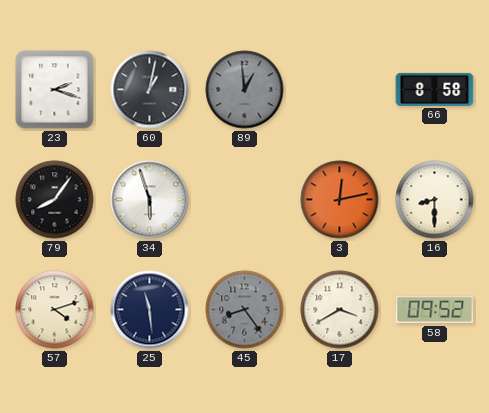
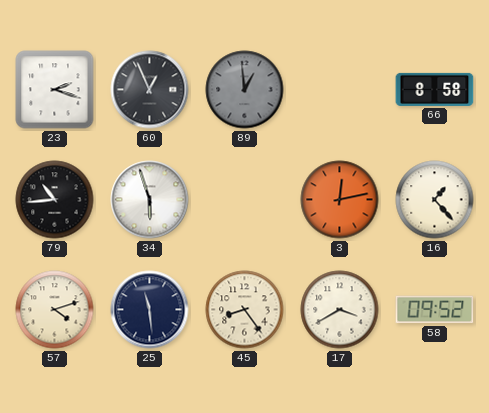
60: 1:02 -> 12:56
79: 8:06 -> 10:44
16: 8:30 -> 1:23
45 dial: grey -> cream
